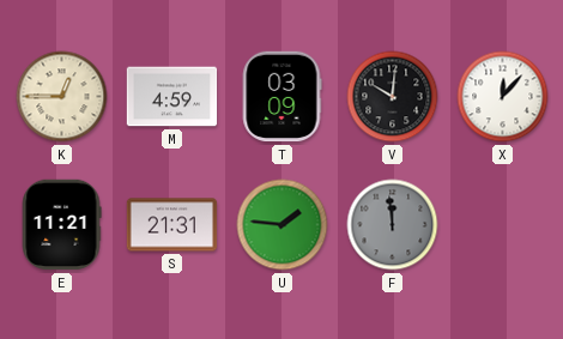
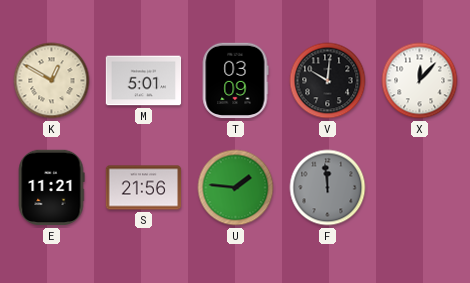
K: 12:45 -> 12:50
M: 4:59 -> 5:01
S: 21:31 -> 21:56
